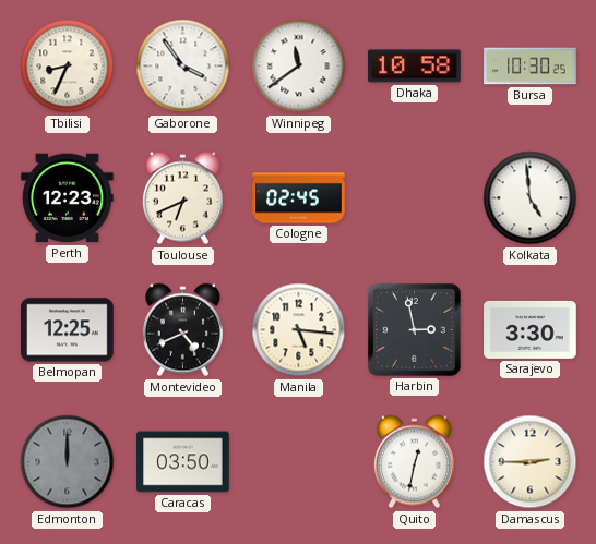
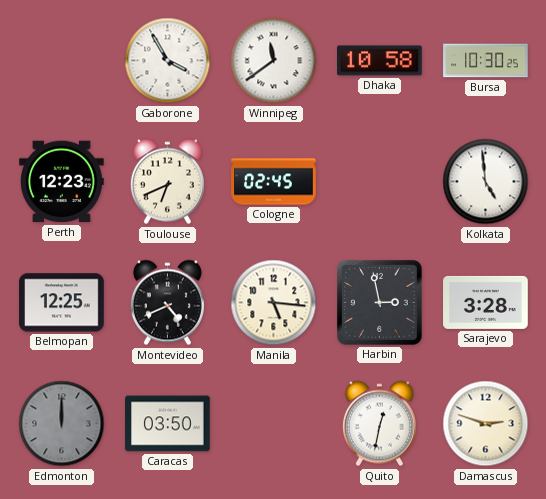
Tbilisi: 8:34 -> none
Gaborone: 3:54 -> 3:55
Sarajevo: 3:30 -> 3:28
Damascus: 2:45 -> 2:48
